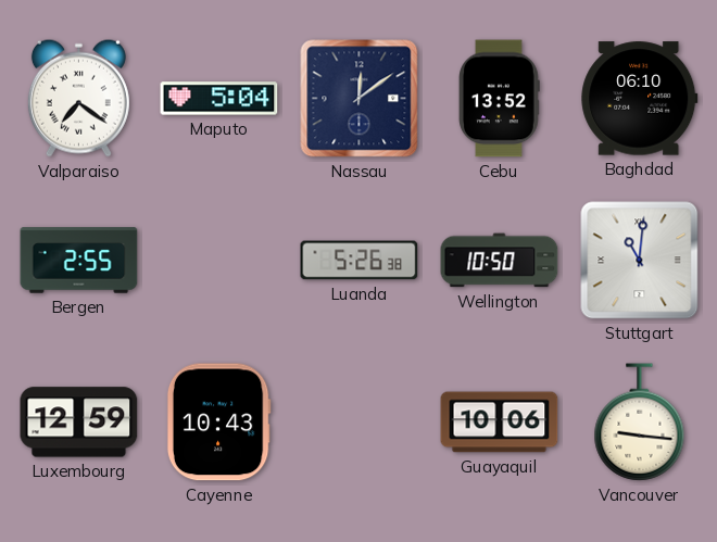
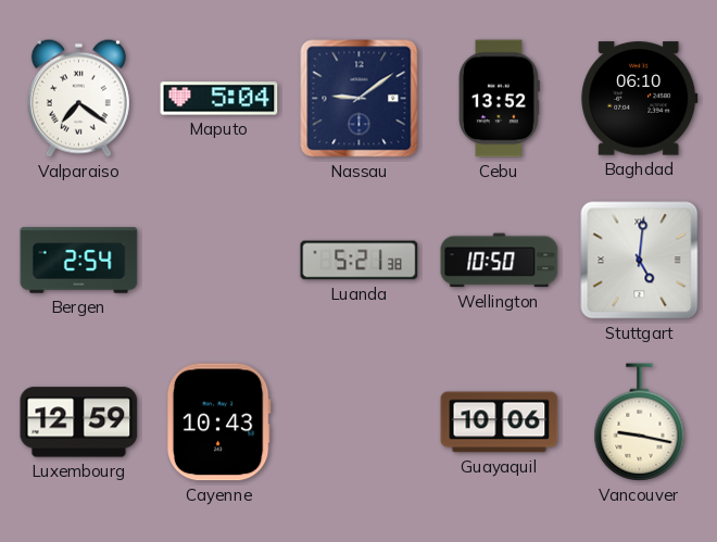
Nassau: 12:09 -> 9:09
Bergen: 2:55 -> 2:54
Luanda: 5:26 -> 5:21
Stuttgart: 11:01 -> 5:01
Vancouver: 9:16 -> 9:17
